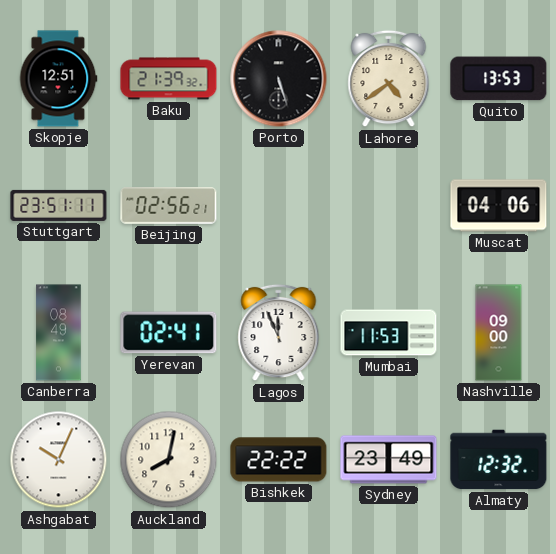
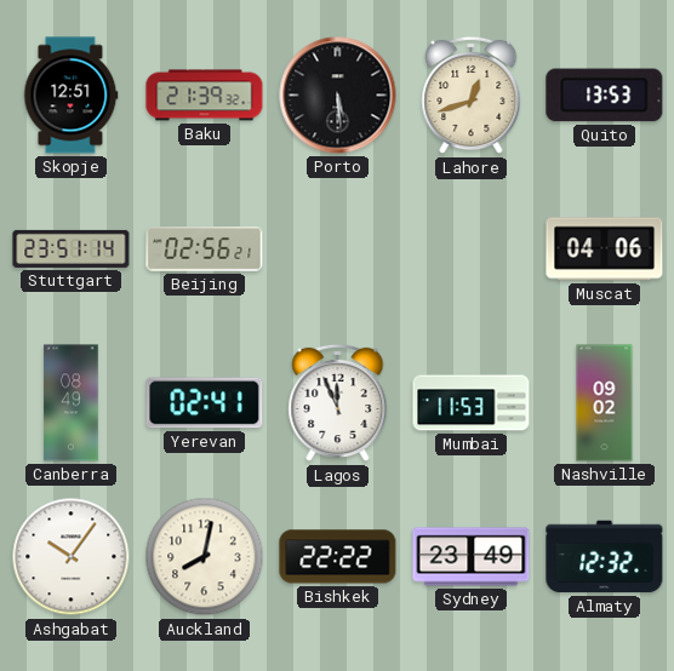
Porto: 5:27 -> 5:29
Lahore: 4:39 -> 12:42
Stuttgart: 23:51:11 -> 23:51:14
Nashville: 09:00 -> 09:02
Ashgabat: 10:04 -> 10:06
